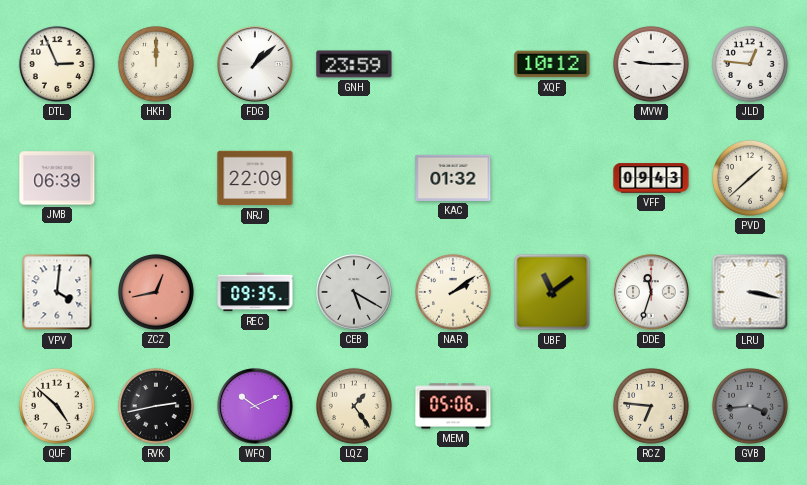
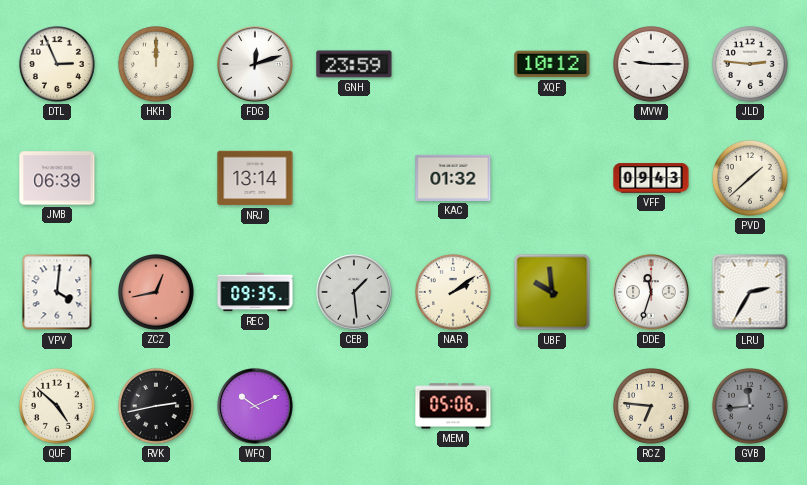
FDG: 1:08 -> 12:12
JLD: 12:46 -> 2:46
NRJ: 22:09 -> 13:14
CEB: 5:20 -> 1:29
UBF: 11:09 -> 9:59
LRU: 3:17 -> 2:35
LQZ: 1:24 -> none
GVB: 3:44 -> 11:44
